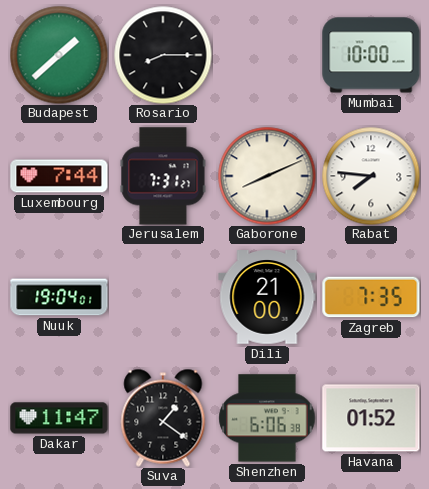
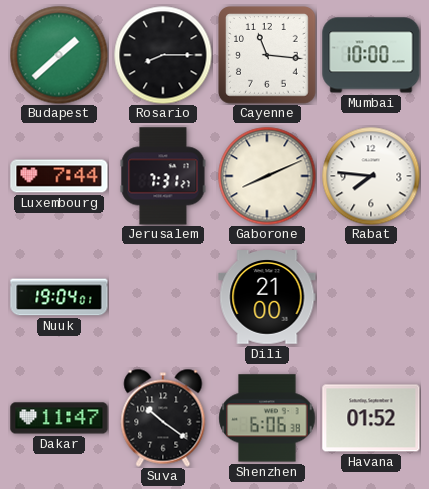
Cayenne: none -> 11:16
Zagreb: 7:35 -> none
Suva: 1:21 -> 10:21
